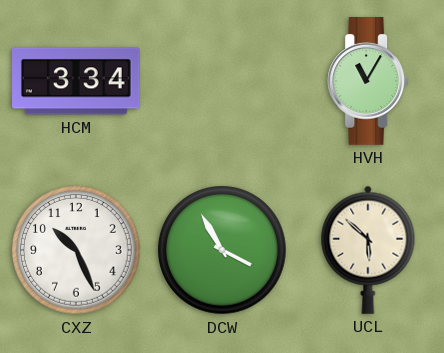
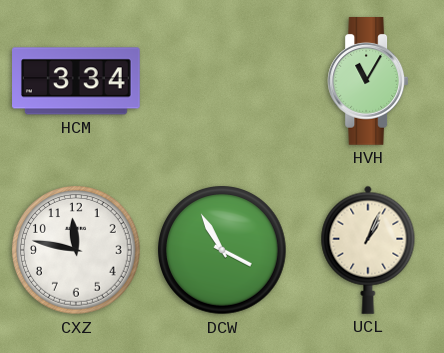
CXZ: 10:26 -> 11:47
UCL: 5:52 -> 1:04
